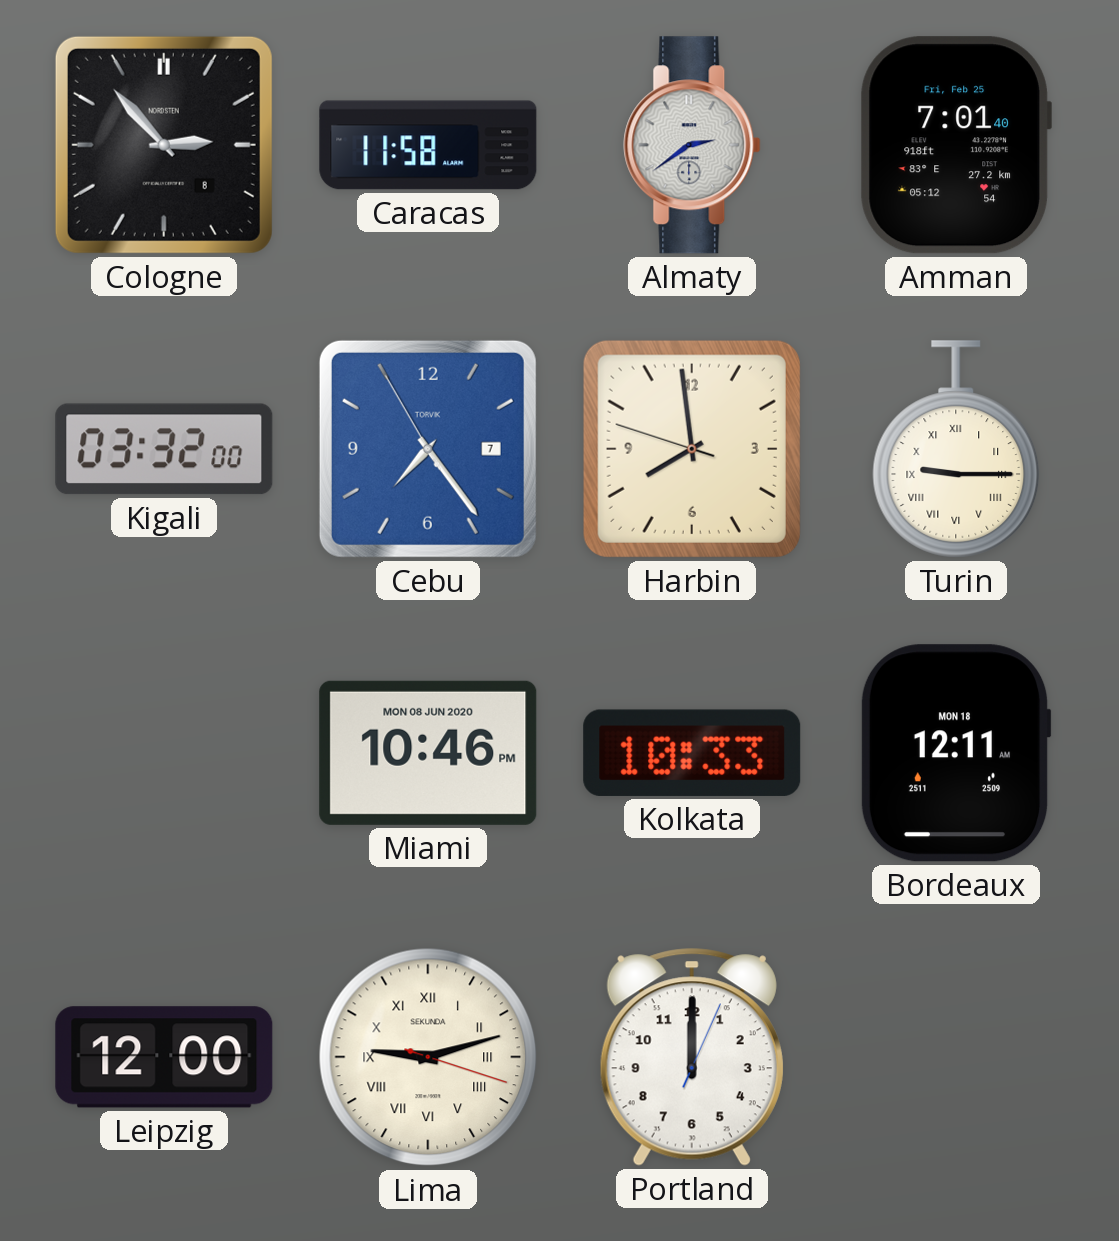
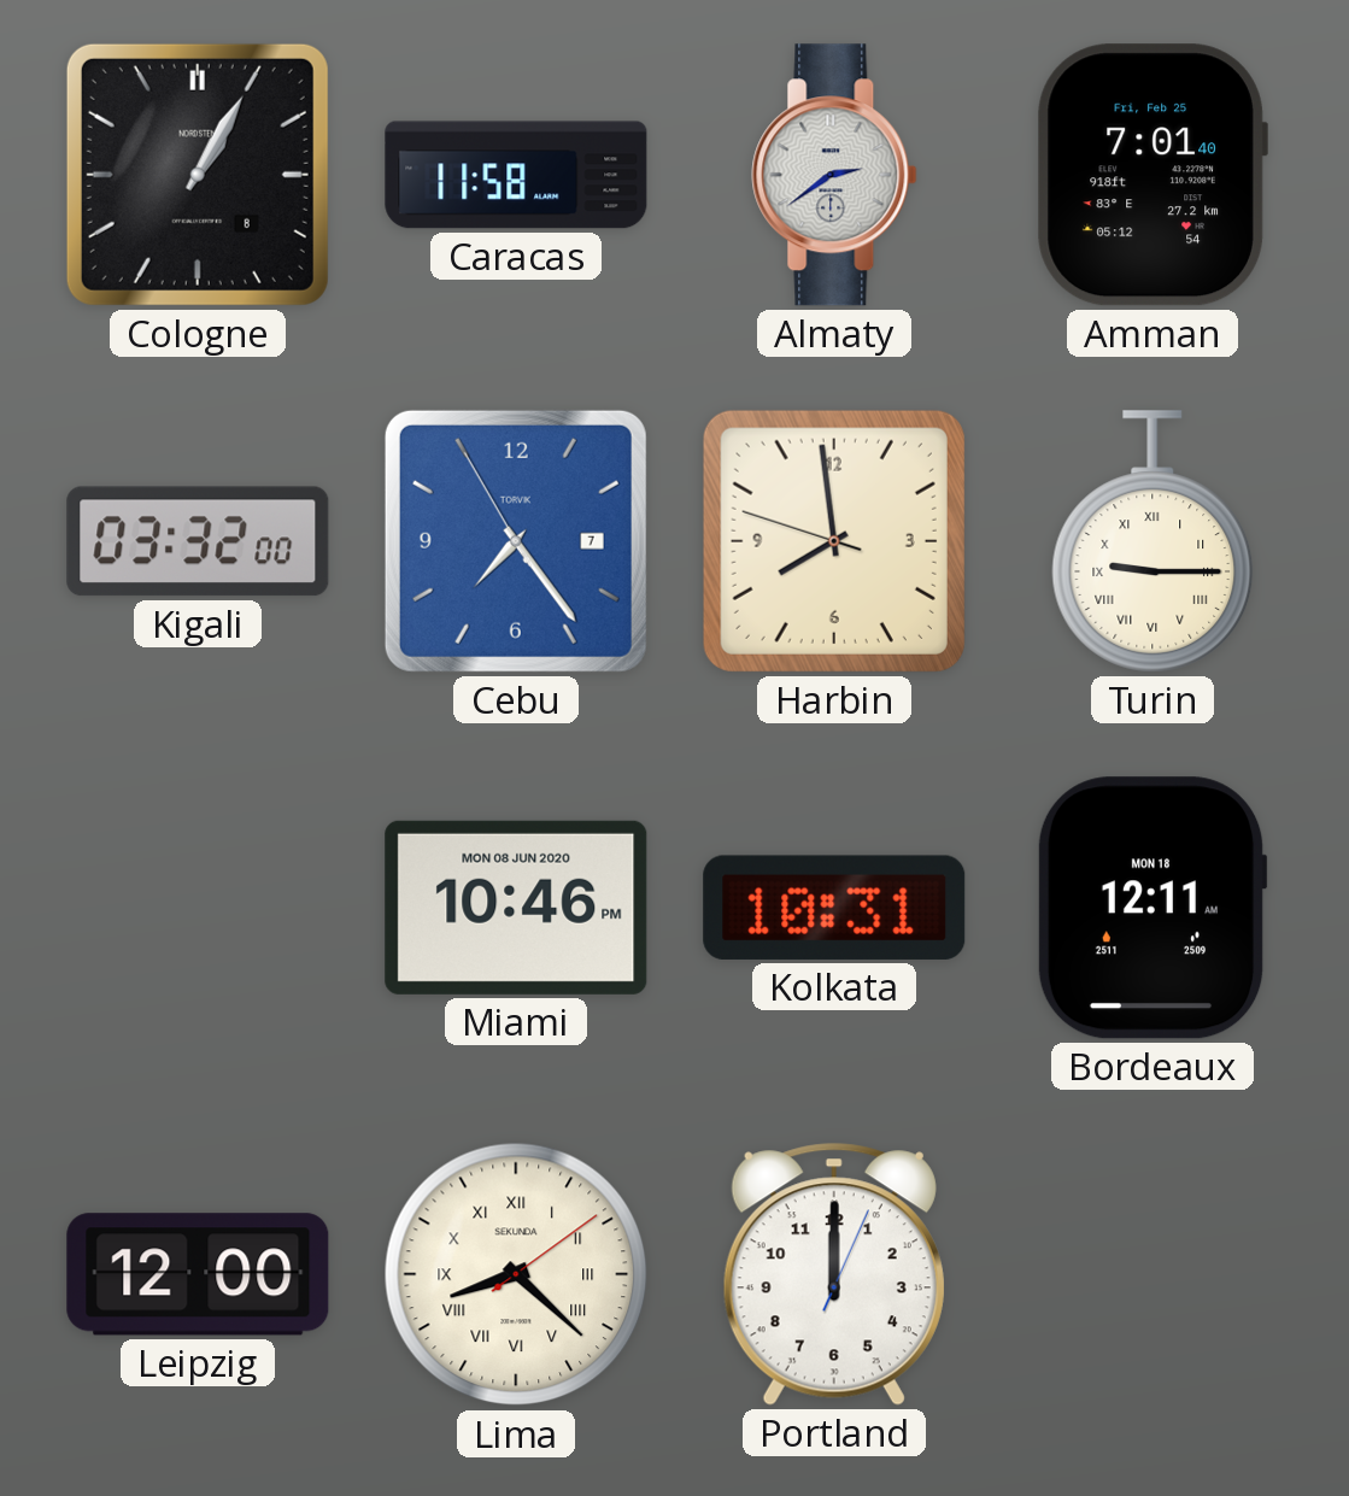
Cologne: 2:53 -> 1:05
Kolkata: 10:33 -> 10:31
Lima: 9:12 -> 8:22
